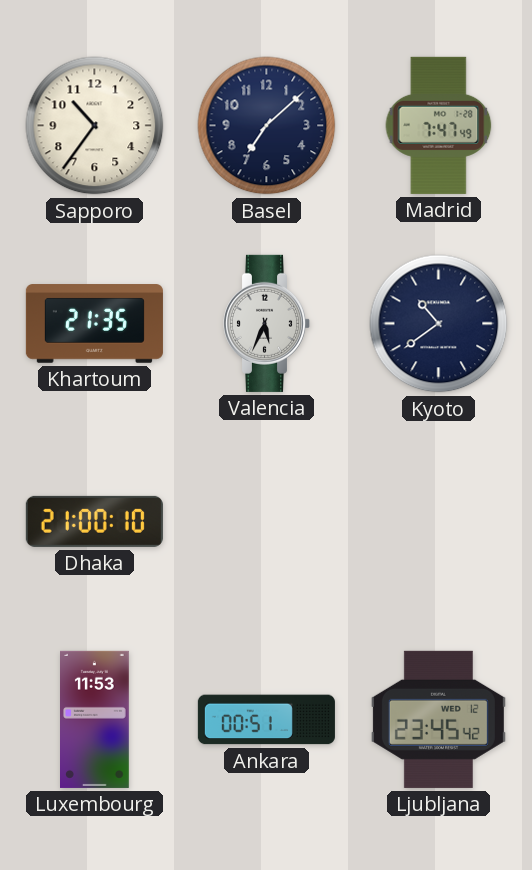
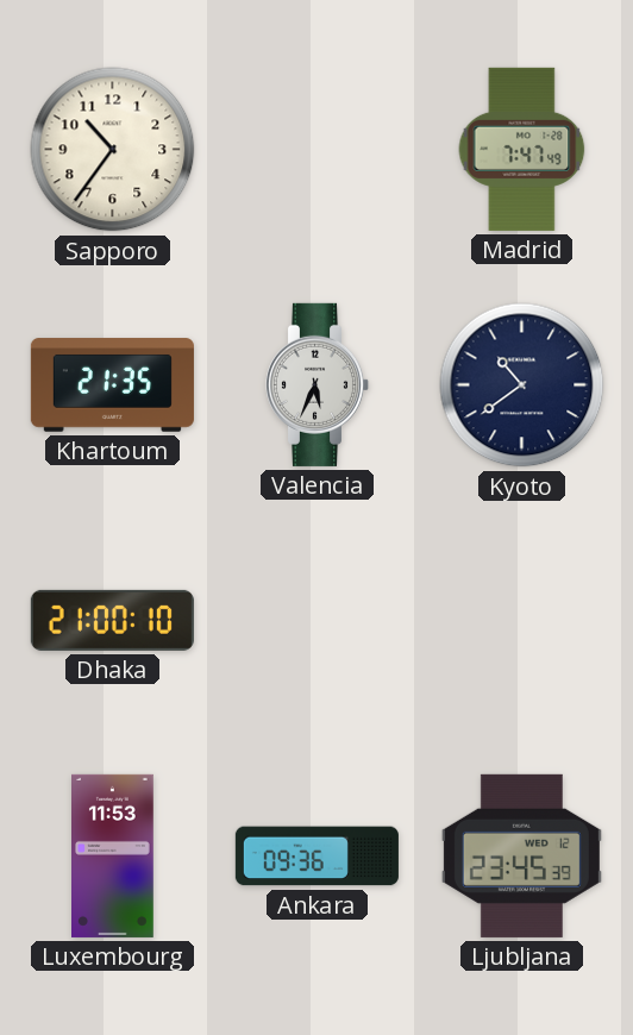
Basel: 7:08 -> none
Ankara: 00:51 -> 09:36
Ljubljana: 23:45:42 -> 23:45:39
